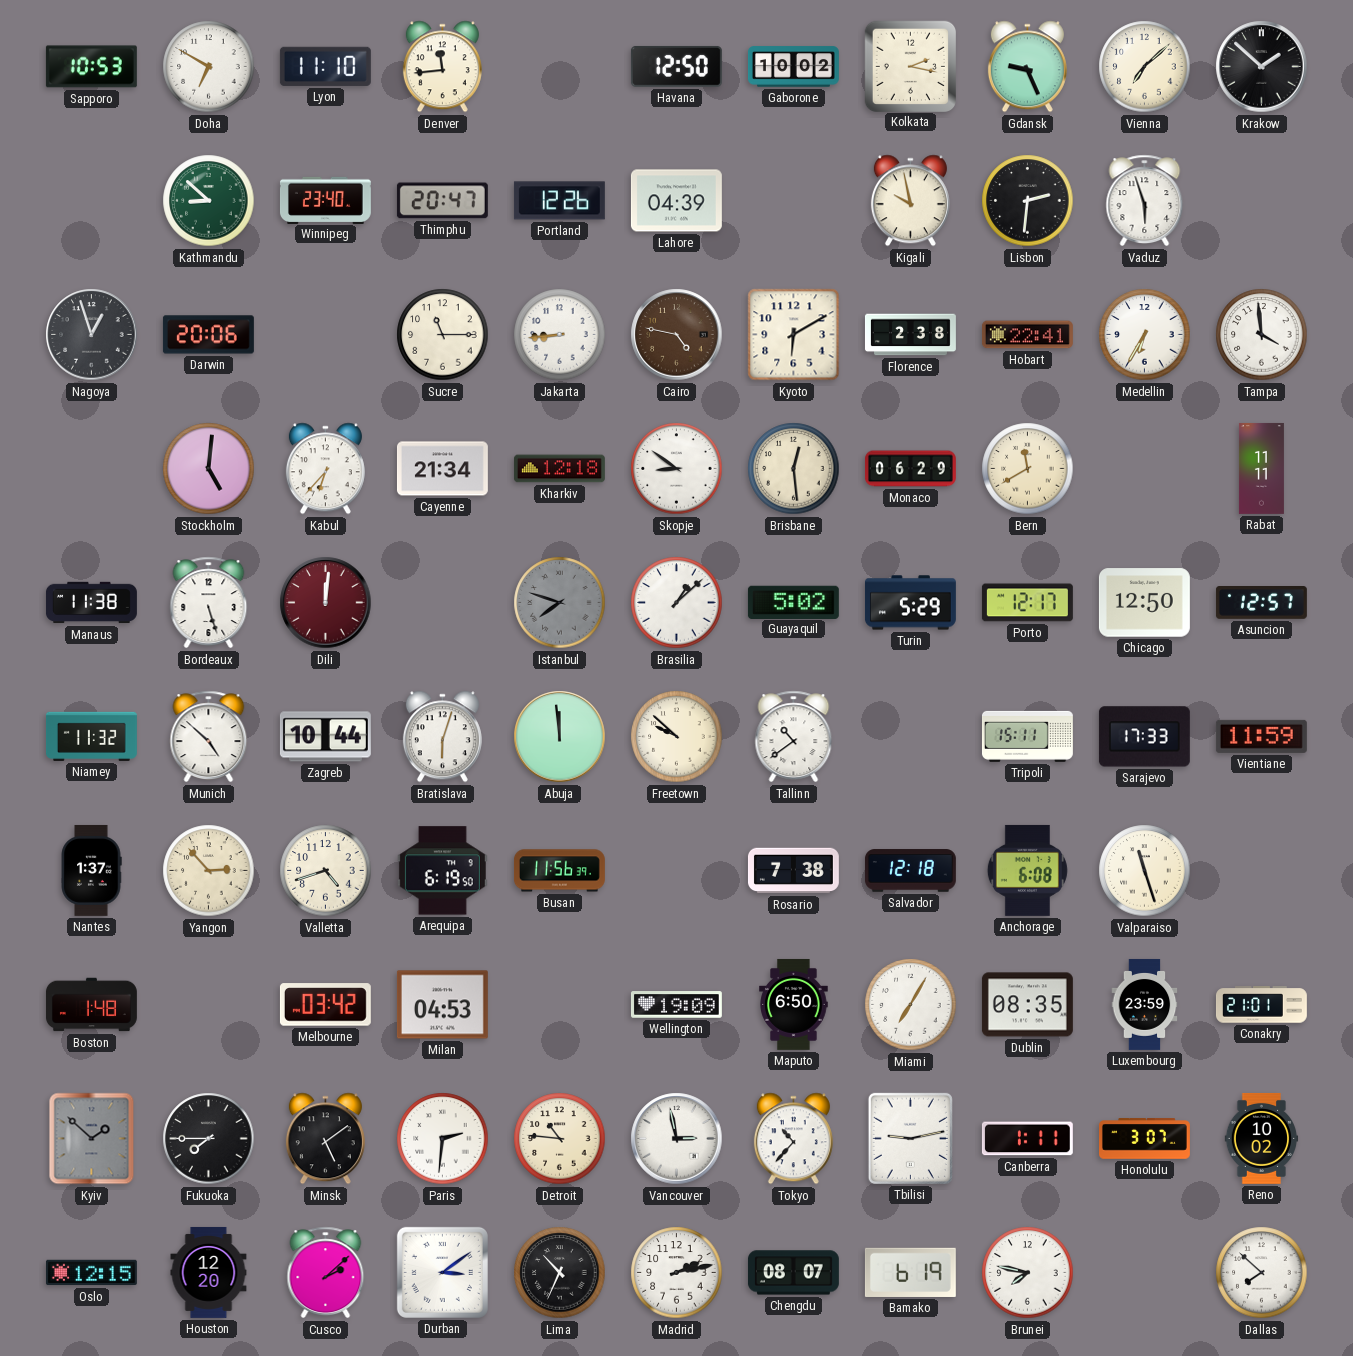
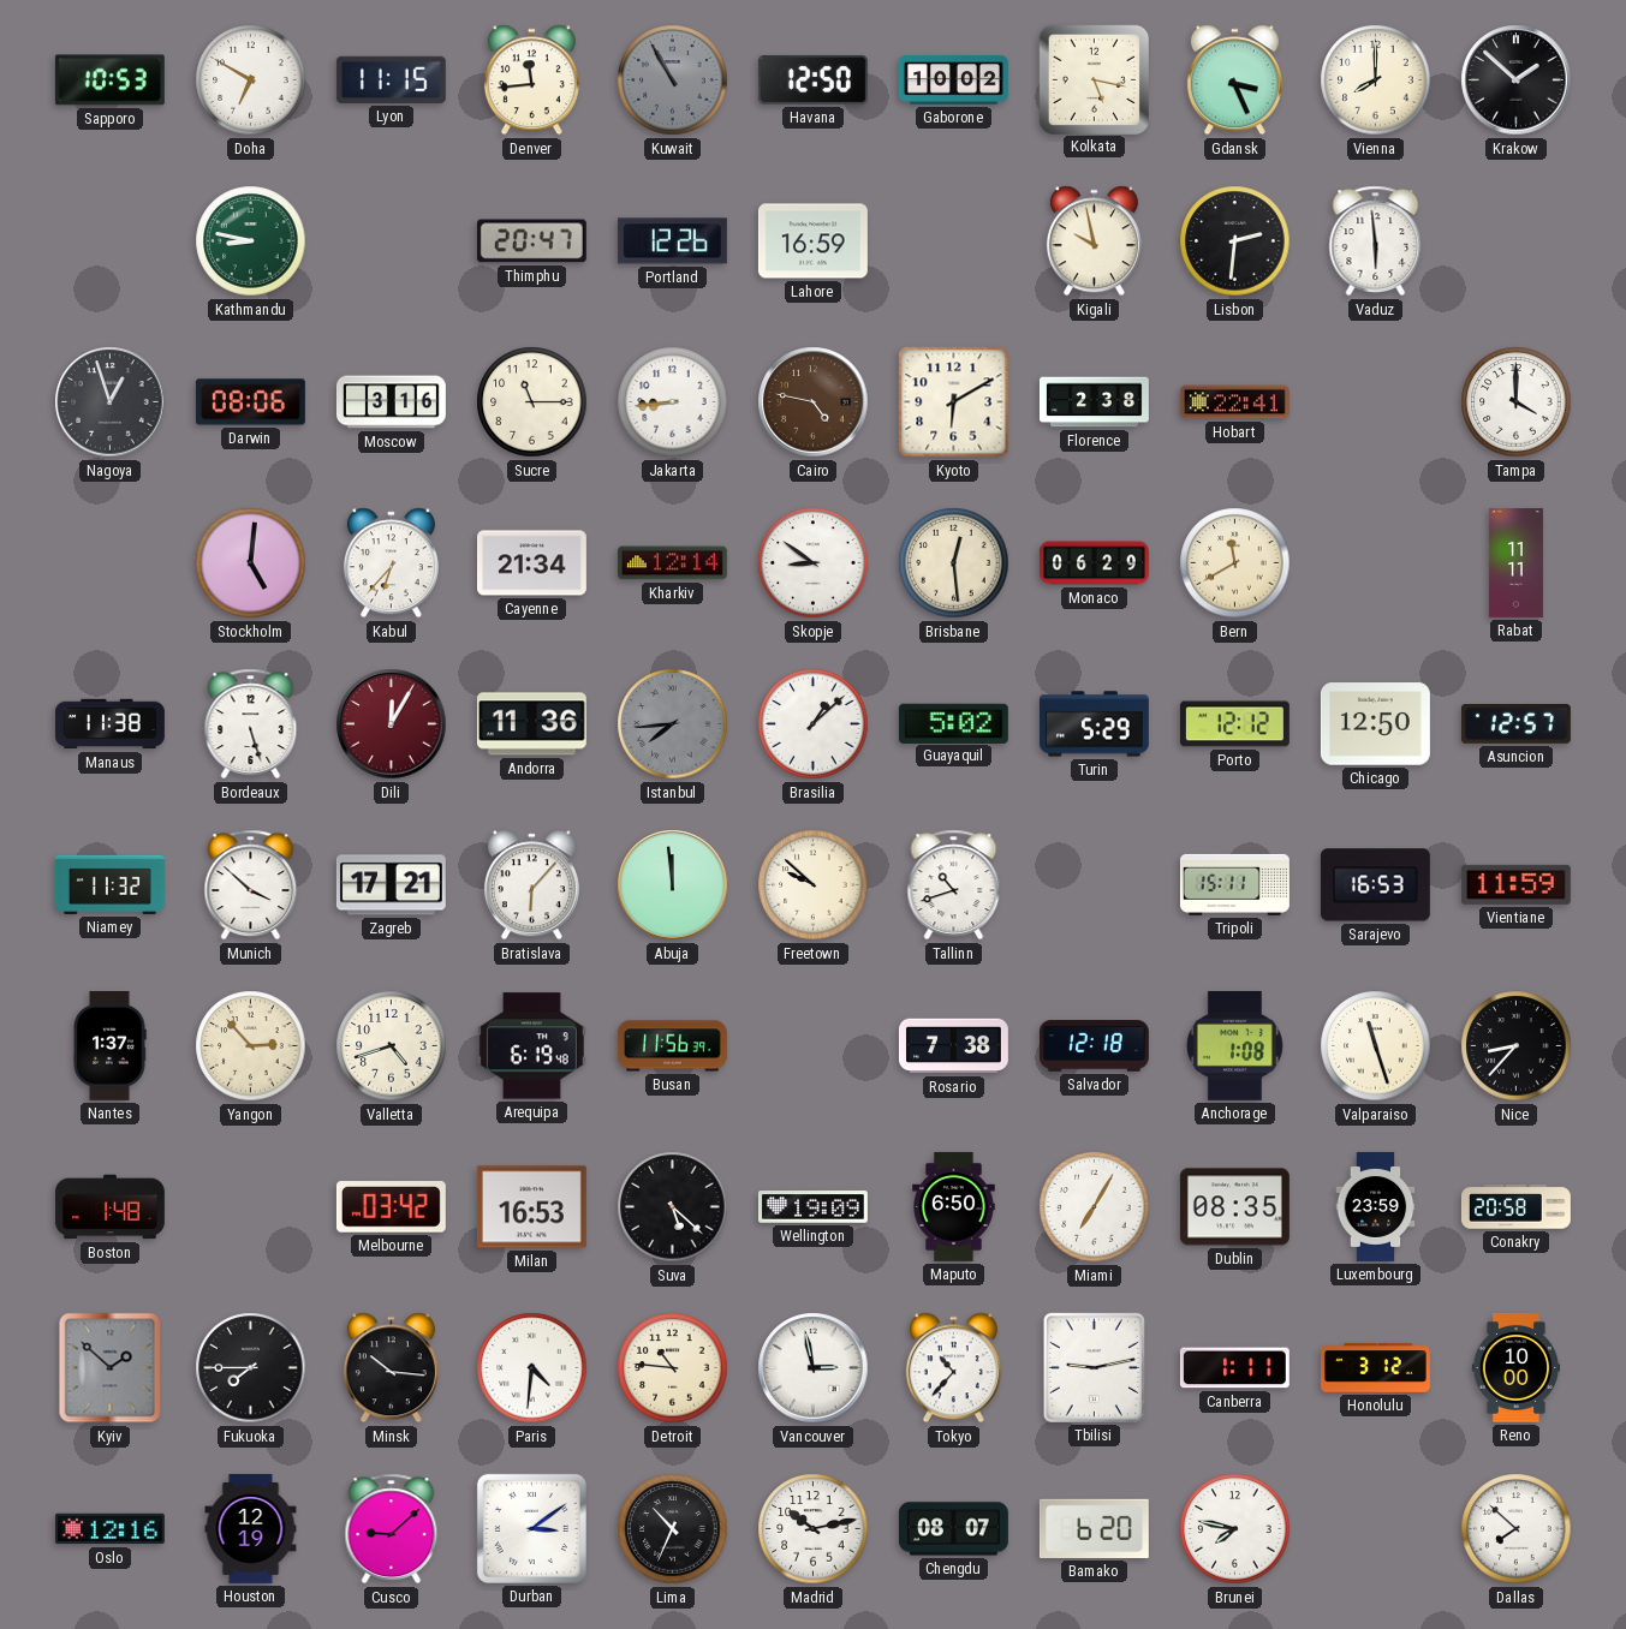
Lyon: 11:10 -> 11:15
Kuwait: none -> 10:55
Kolkata: 2:17 -> 5:17
Gdansk: 9:26 -> 3:26
Vienna: 7:08 -> 8:00
Kathmandu: 8:52 -> 8:47
Winnipeg: 23:40 -> none
Lahore: 04:39 -> 16:59
Vaduz: 5:57 -> 5:59
Darwin: 20:06 -> 08:06
Moscow: none -> 3:16
Medellin: 6:35 -> none
Tampa: 3:59 -> 4:00
Kharkiv: 12:18 -> 12:14
Dili: 12:01 -> 12:05
Andorra: none -> 11:36
Istanbul: 7:48 -> 7:44
Porto: 12:17 -> 12:12
Munich: 4:52 -> 3:52
Zagreb: 10:44 -> 17:21
Bratislava: 6:03 -> 6:07
Tallinn: 10:39 -> 10:42
Sarajevo: 17:33 -> 16:53
Arequipa: 6:19:50 -> 6:19:48
Anchorage: 6:08 -> 1:08
Nice: none -> 8:37
Milan: 04:53 -> 16:53
Suva: none -> 5:22
Conakry: 21:01 -> 20:58
Minsk: 5:09 -> 10:16
Paris: 2:31 -> 4:31
Honolulu: 3:07 -> 3:12
Reno: 10:02 -> 10:00
Oslo: 12:15 -> 12:16
Houston: 12:20 -> 12:19
Cusco: 2:08 -> 9:08
Madrid: 2:13 -> 10:13
Bamako: 6:19 -> 6:20
